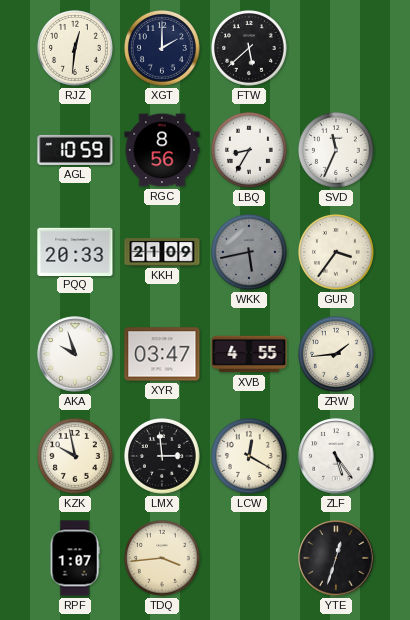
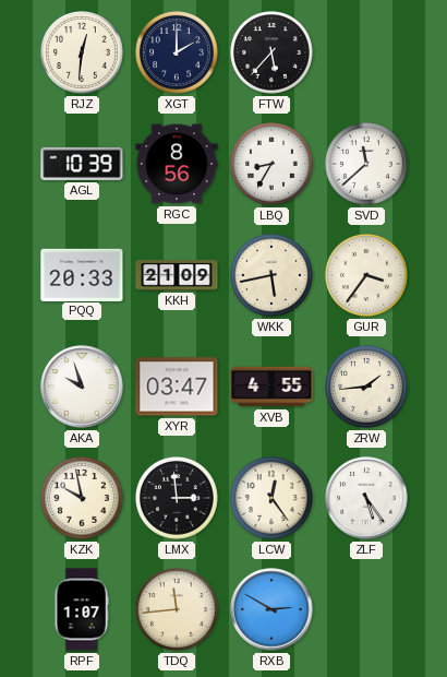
FTW: 5:38 -> 5:37
AGL: 10:59 -> 10:39
SVD: 11:34 -> 11:38
WKK dial: grey -> cream
LCW: 12:20 -> 12:24
TDQ: 3:44 -> 11:44
RXB: none -> 2:50
YTE: 12:33 -> none
